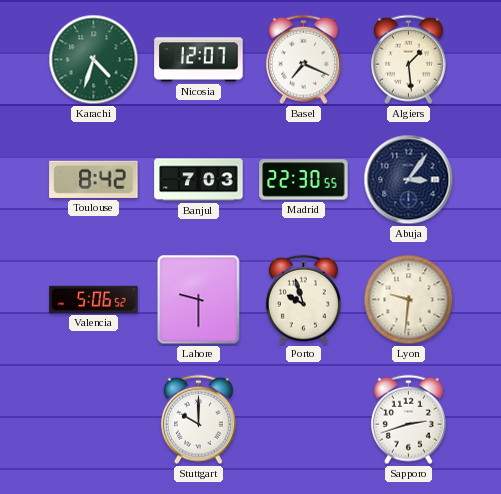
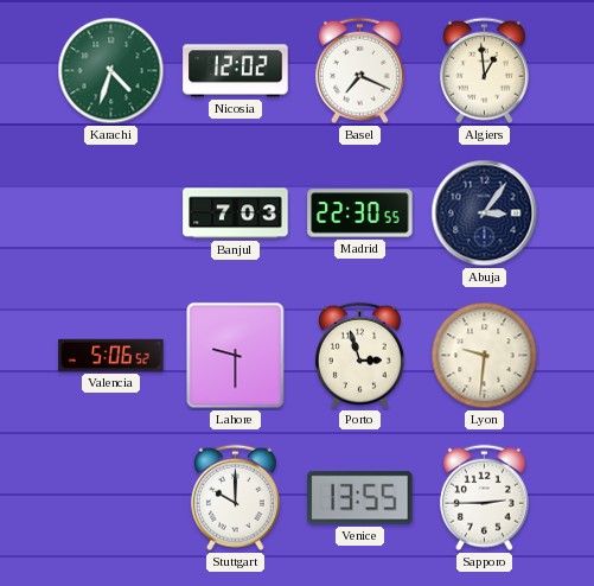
Nicosia: 12:07 -> 12:02
Algiers: 1:29 -> 12:59
Toulouse: 8:42 -> none
Porto: 9:57 -> 2:57
Venice: none -> 13:55
Sapporo: 2:42 -> 2:45
